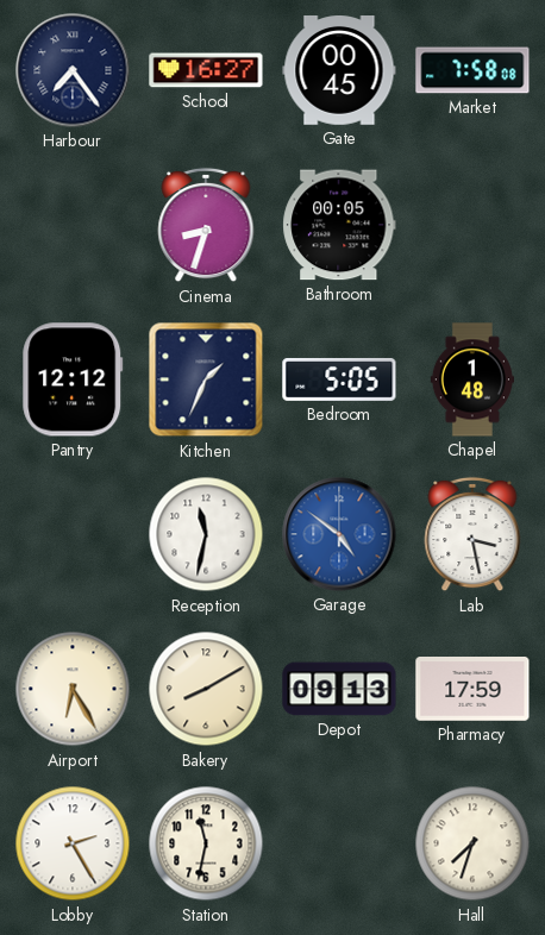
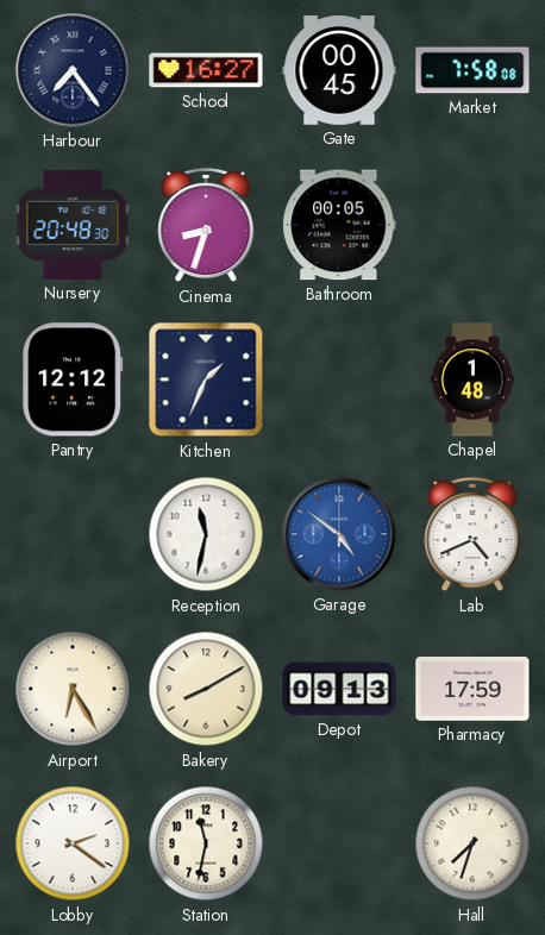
Nursery: none -> 20:48
Bedroom: 5:05 -> none
Lab: 3:28 -> 4:41
Lobby: 2:25 -> 2:21
